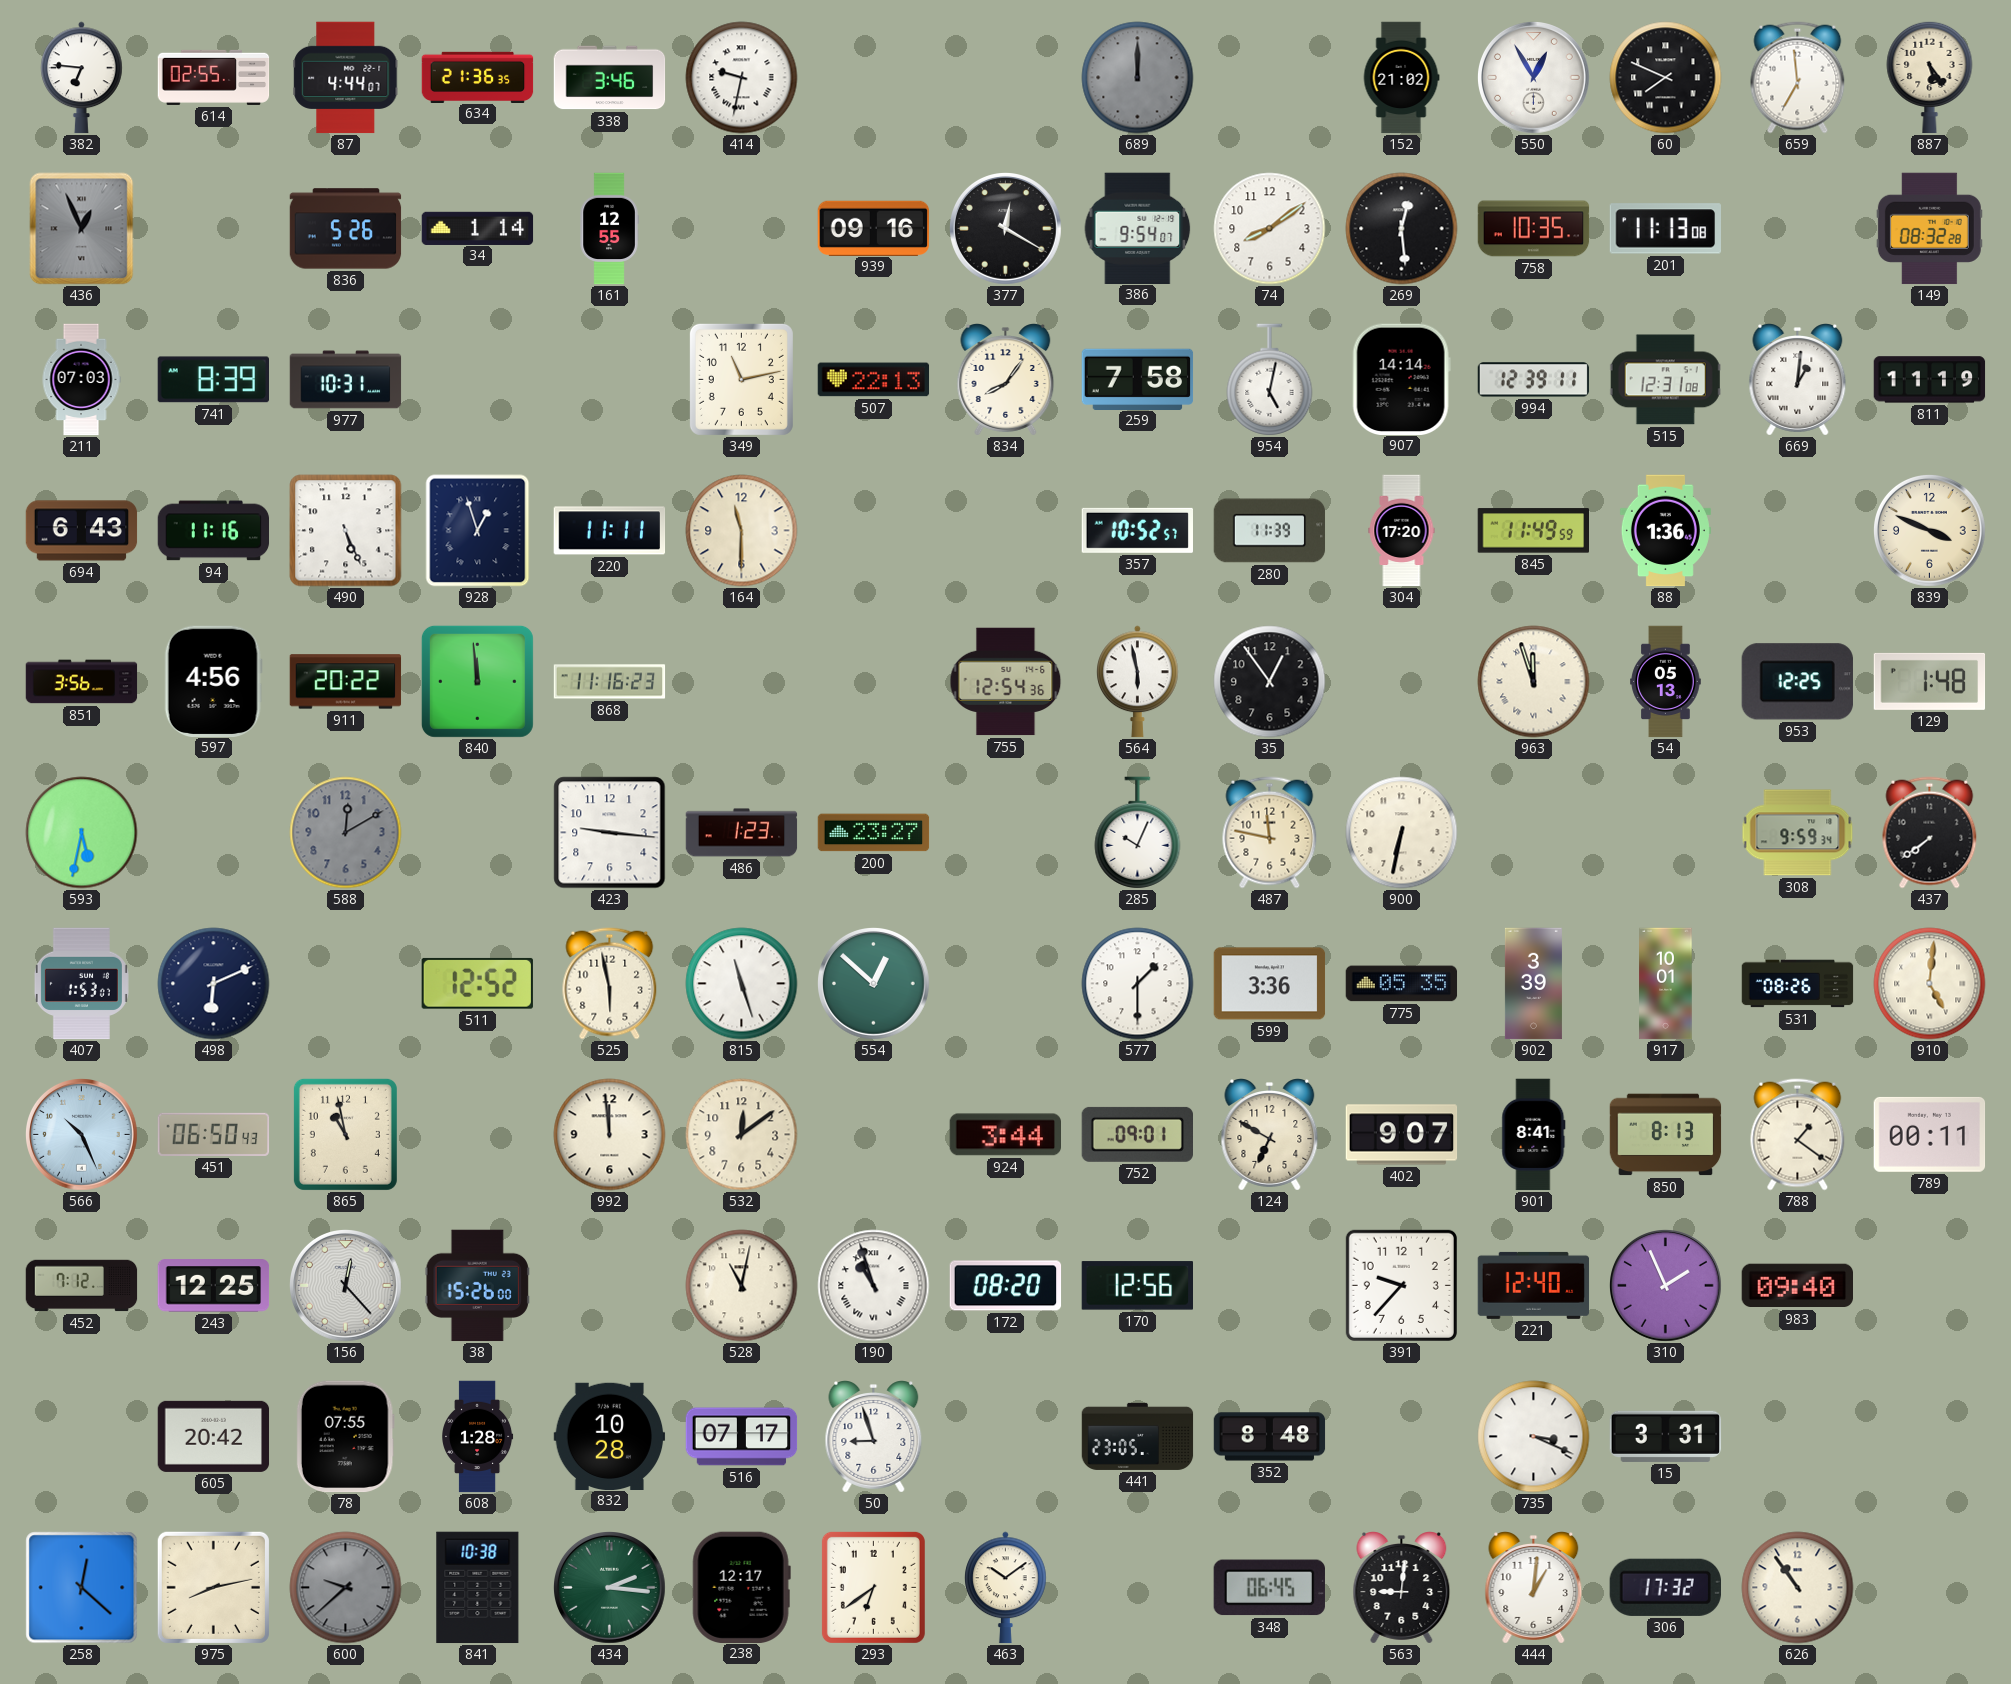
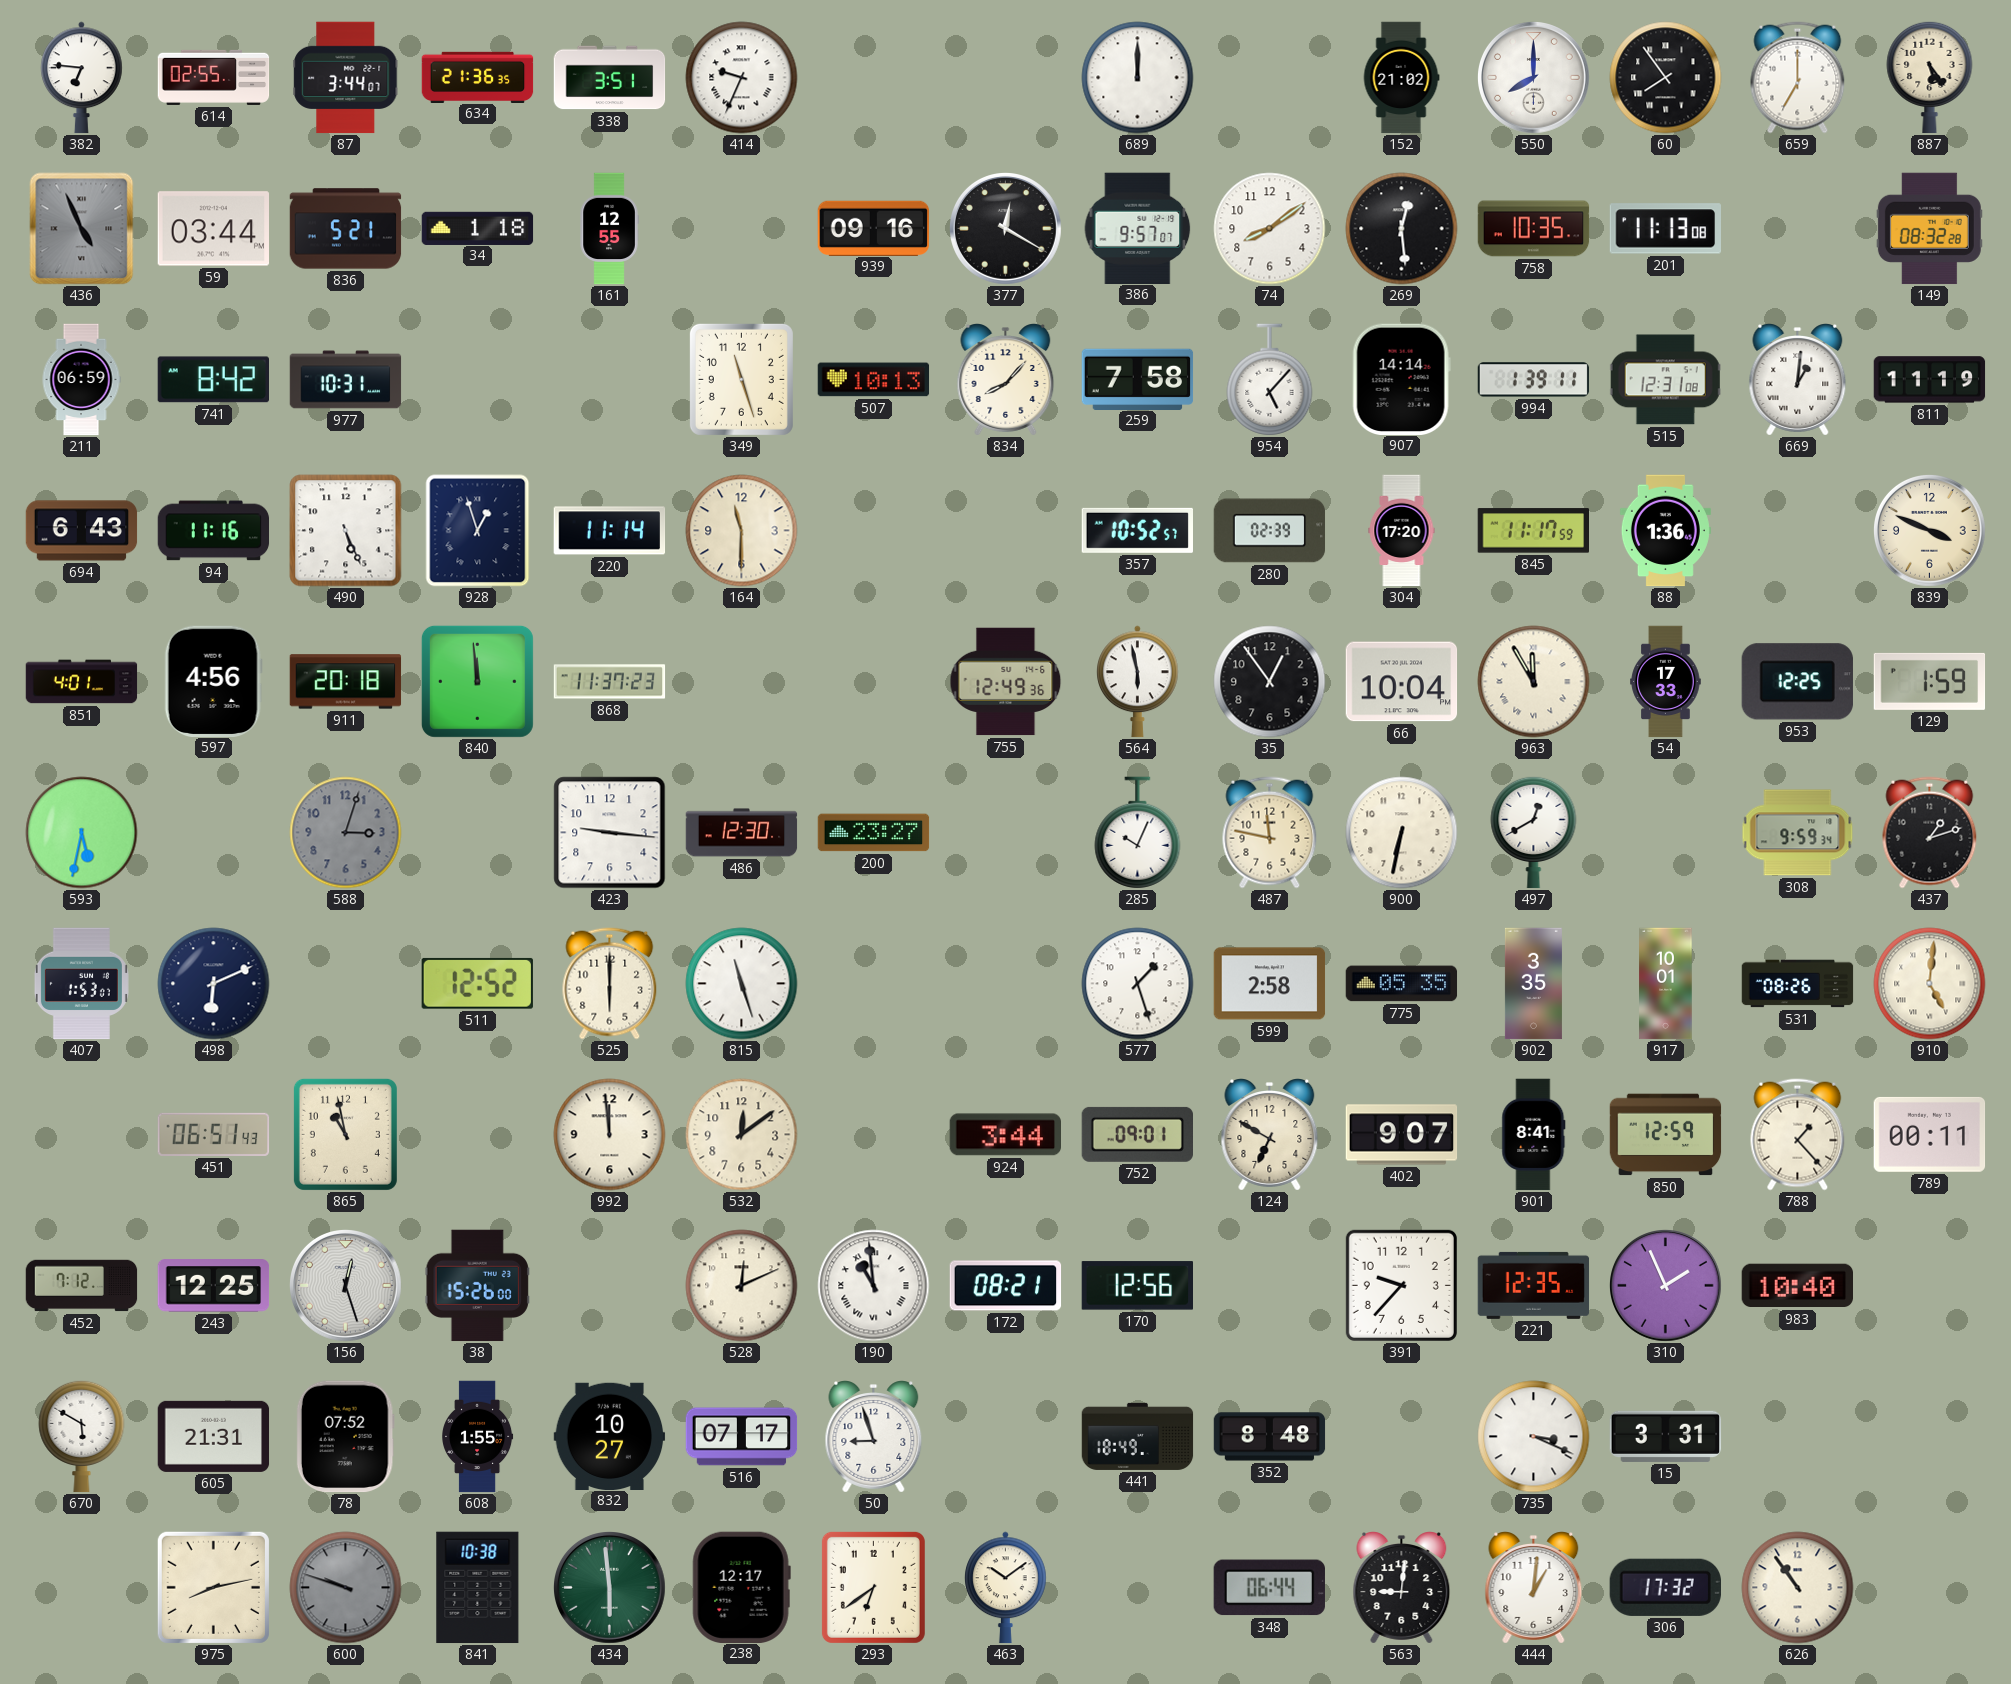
87: 4:44 -> 3:44
338: 3:46 -> 3:51
414: 9:32 -> 9:34
689 dial: grey -> white
550: 12:55 -> 8:00
60: 7:49 -> 7:54
659: 6:59 -> 7:00
436: 12:56 -> 4:56
59: none -> 03:44
836: 5:26 -> 5:21
34: 1:14 -> 1:18
386: 9:54 -> 9:57
211: 07:03 -> 06:59
741: 8:39 -> 8:42
349: 11:13 -> 11:27
507: 22:13 -> 10:13
834: 8:06 -> 8:07
954: 5:02 -> 5:07
994: 12:39 -> 1:39
220: 11:11 -> 11:14
280: 11:39 -> 02:39
845: 11:49 -> 11:17
851: 3:56 -> 4:01
911: 20:22 -> 20:18
868: 11:16 -> 11:37
755: 12:54 -> 12:49
66: none -> 10:04
963: 11:57 -> 11:55
54: 05:13 -> 17:33
129: 1:48 -> 1:59
588: 12:10 -> 3:03
486: 1:23 -> 12:30
497: none -> 12:40
437: 7:39 -> 1:12
525: 5:58 -> 6:00
554: 12:52 -> none
577: 1:30 -> 1:27
599: 3:36 -> 2:58
902: 3:39 -> 3:35
566: 10:26 -> none
451: 06:50 -> 06:51
850: 8:13 -> 12:59
788: 1:21 -> 1:23
156: 12:23 -> 12:27
528: 11:02 -> 12:11
190: 10:57 -> 10:59
172: 08:20 -> 08:21
221: 12:40 -> 12:35
983: 09:40 -> 10:40
670: none -> 5:50
605: 20:42 -> 21:31
78: 07:55 -> 07:52
608: 1:28 -> 1:55
832: 10:28 -> 10:27
441: 23:05 -> 18:49
258: 12:22 -> none
600: 9:38 -> 9:48
434: 2:16 -> 5:59
348: 06:45 -> 06:44
